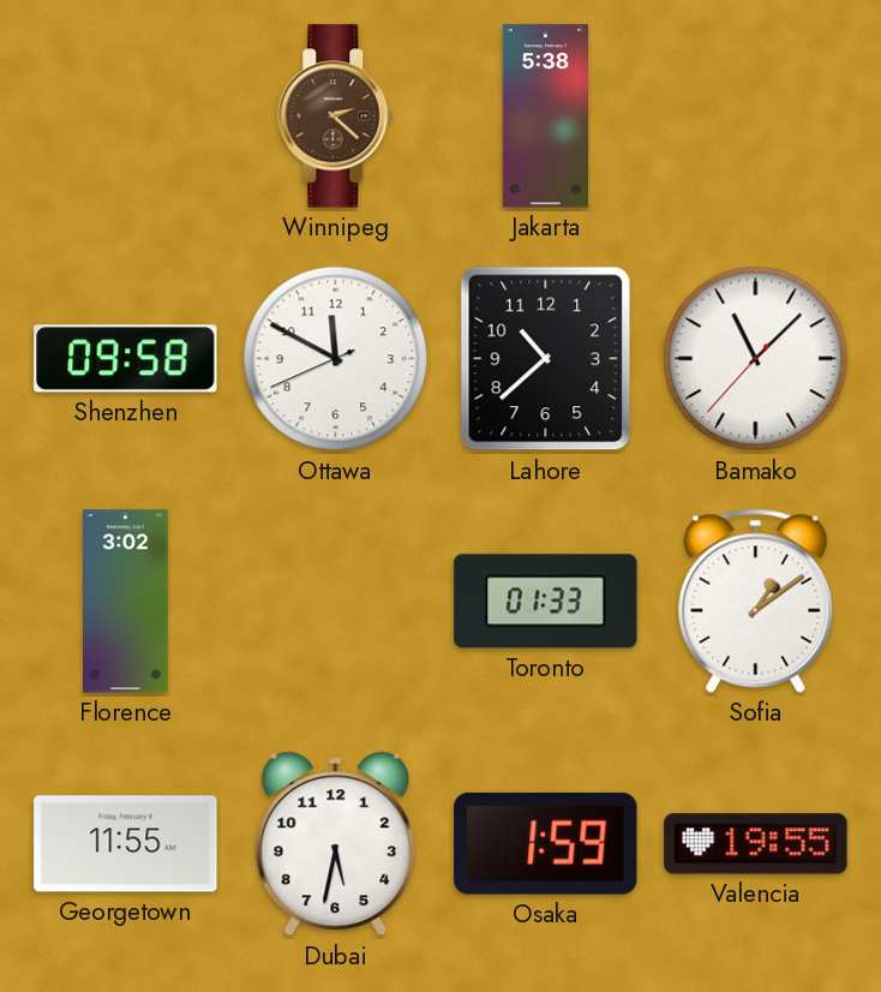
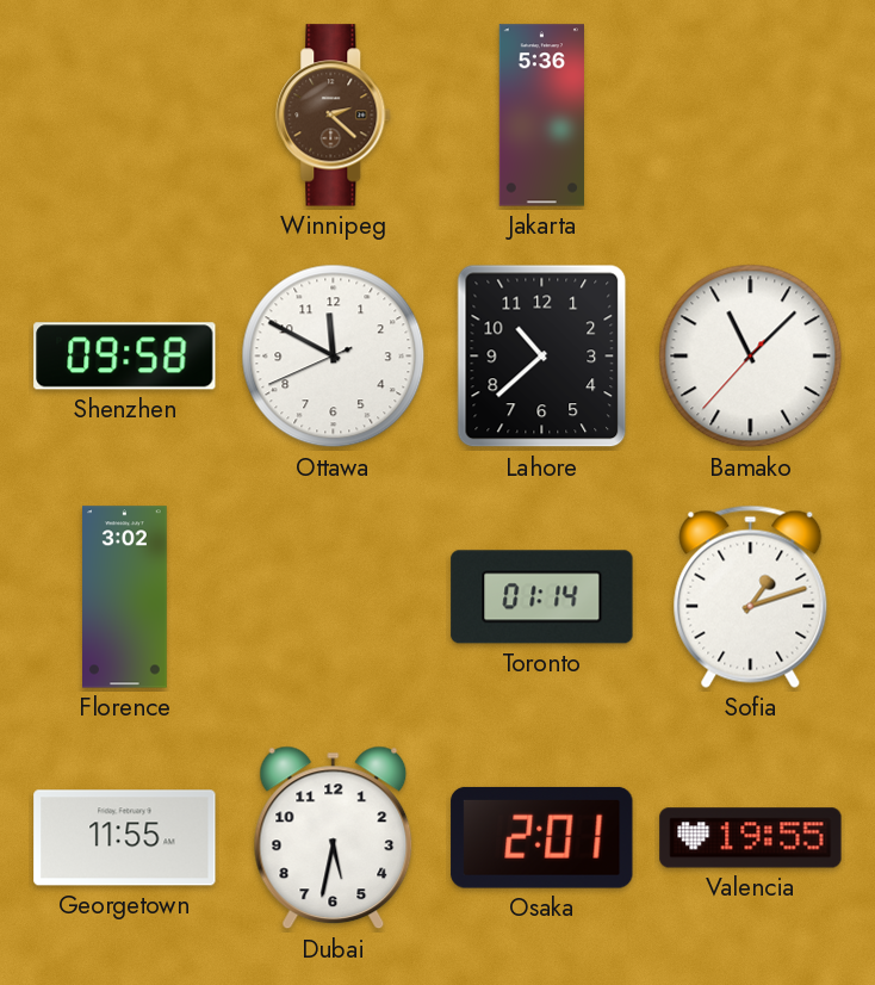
Jakarta: 5:38 -> 5:36
Toronto: 01:33 -> 01:14
Sofia: 1:09 -> 1:12
Osaka: 1:59 -> 2:01
